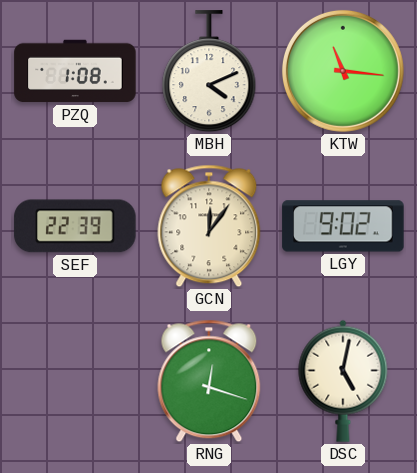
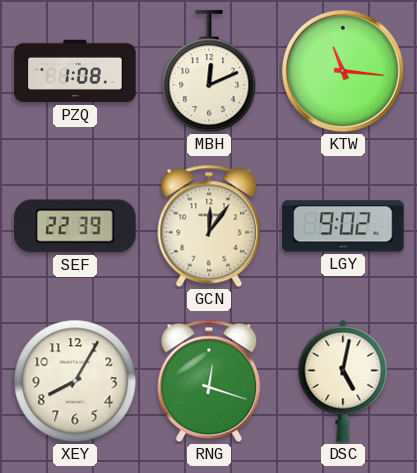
MBH: 4:11 -> 12:11
XEY: none -> 8:05
